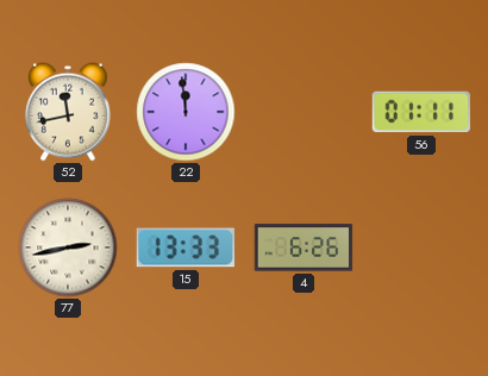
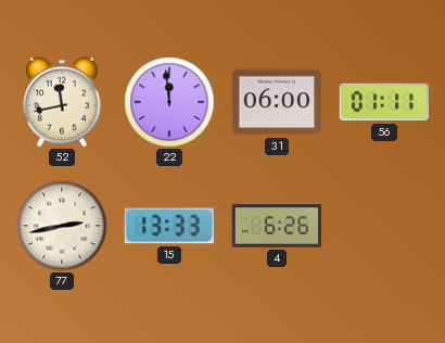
31: none -> 06:00
